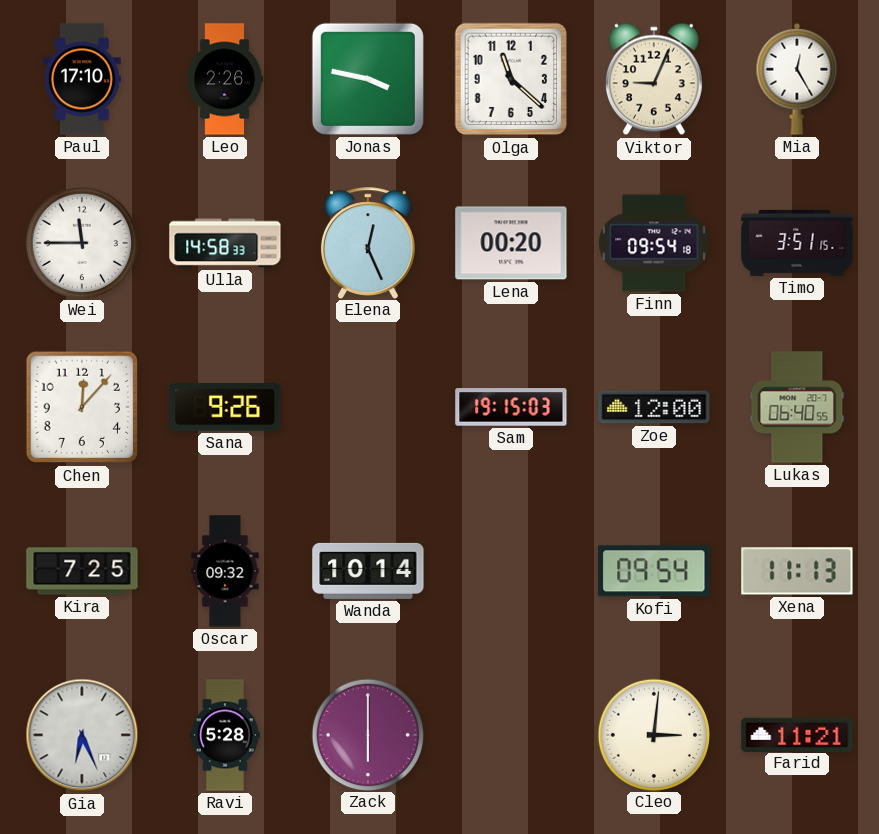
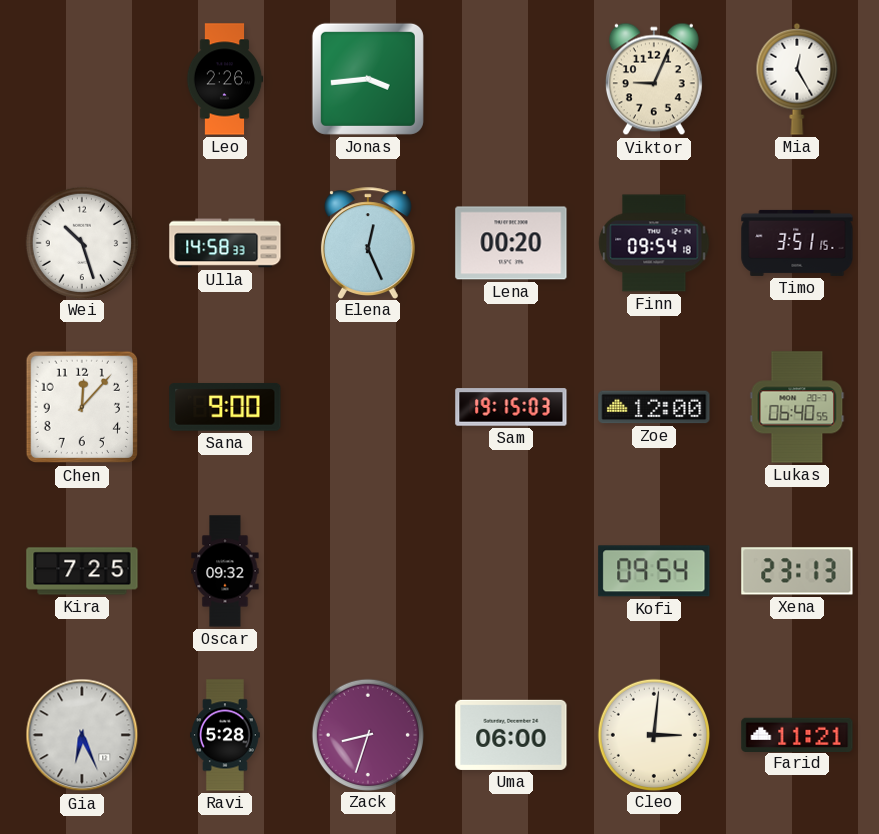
Paul: 17:10 -> none
Jonas: 3:47 -> 3:44
Olga: 11:22 -> none
Wei: 11:45 -> 10:27
Sana: 9:26 -> 9:00
Wanda: 10:14 -> none
Xena: 11:13 -> 23:13
Zack: 6:00 -> 8:33
Uma: none -> 06:00
